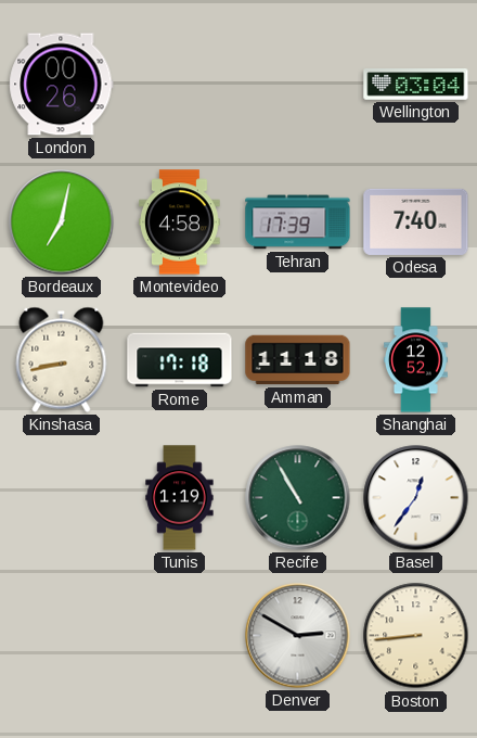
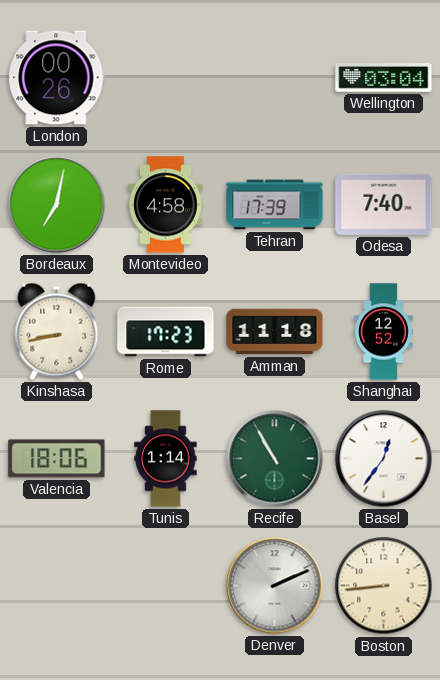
Rome: 17:18 -> 17:23
Valencia: none -> 18:06
Tunis: 1:19 -> 1:14
Denver: 2:50 -> 2:11
